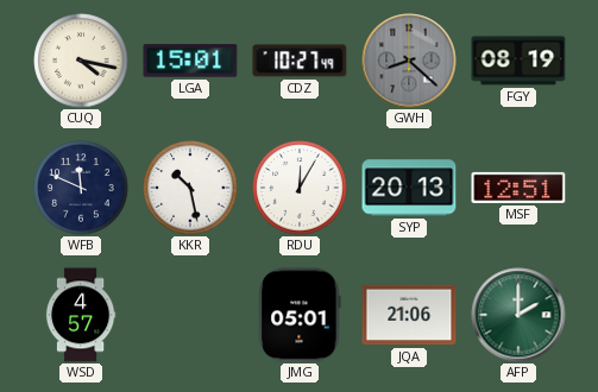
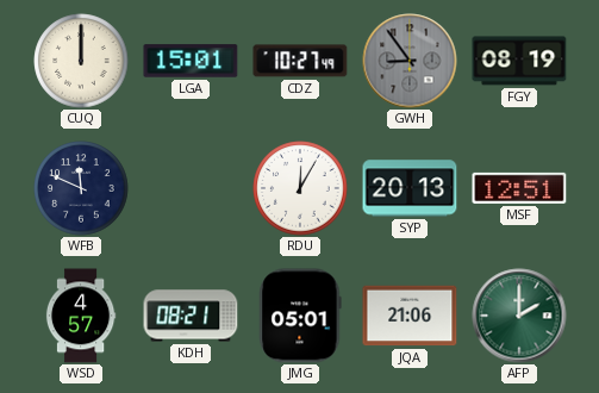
CUQ: 4:17 -> 12:00
GWH: 8:22 -> 8:54
KKR: 10:28 -> none
KDH: none -> 08:21
